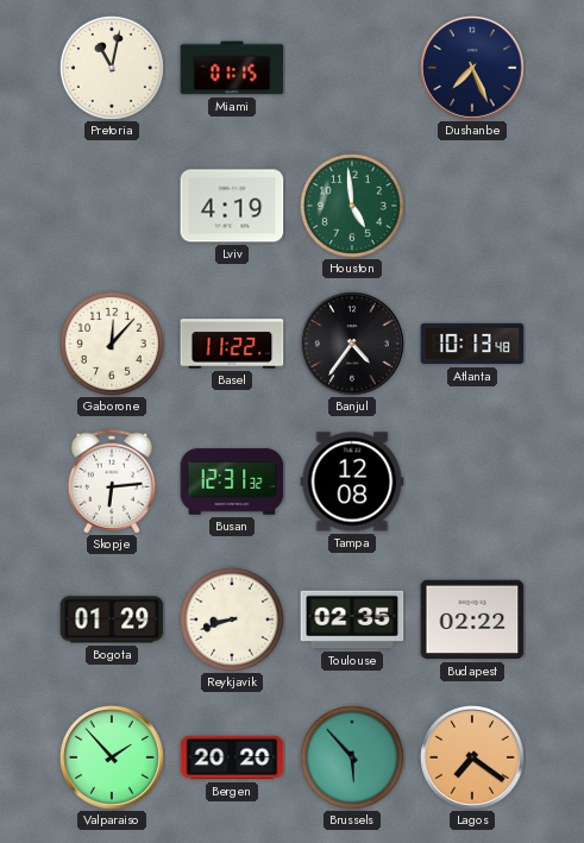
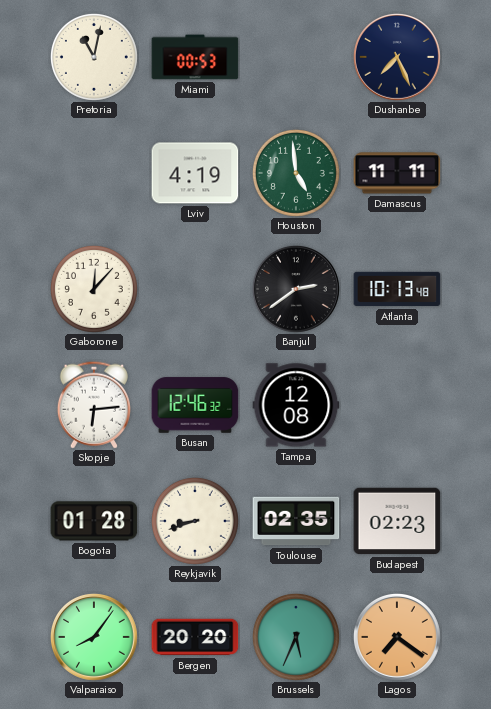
Miami: 01:15 -> 00:53
Damascus: none -> 11:11
Basel: 11:22 -> none
Banjul: 4:36 -> 2:39
Busan: 12:31 -> 12:46
Bogota: 01:29 -> 01:28
Budapest: 02:22 -> 02:23
Valparaiso: 1:53 -> 8:06
Brussels: 5:53 -> 5:34
